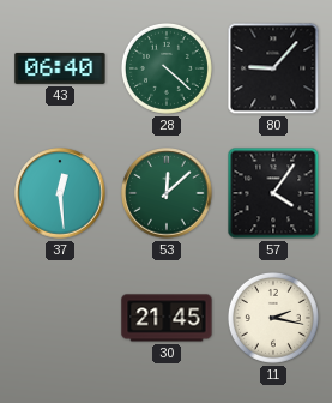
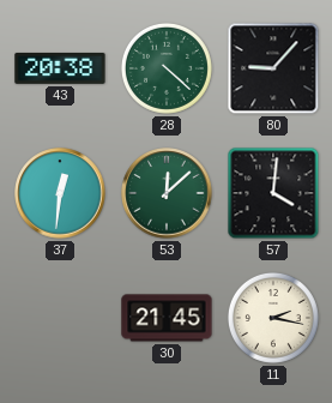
43: 06:40 -> 20:38
37: 12:29 -> 12:31
57: 4:06 -> 4:01
